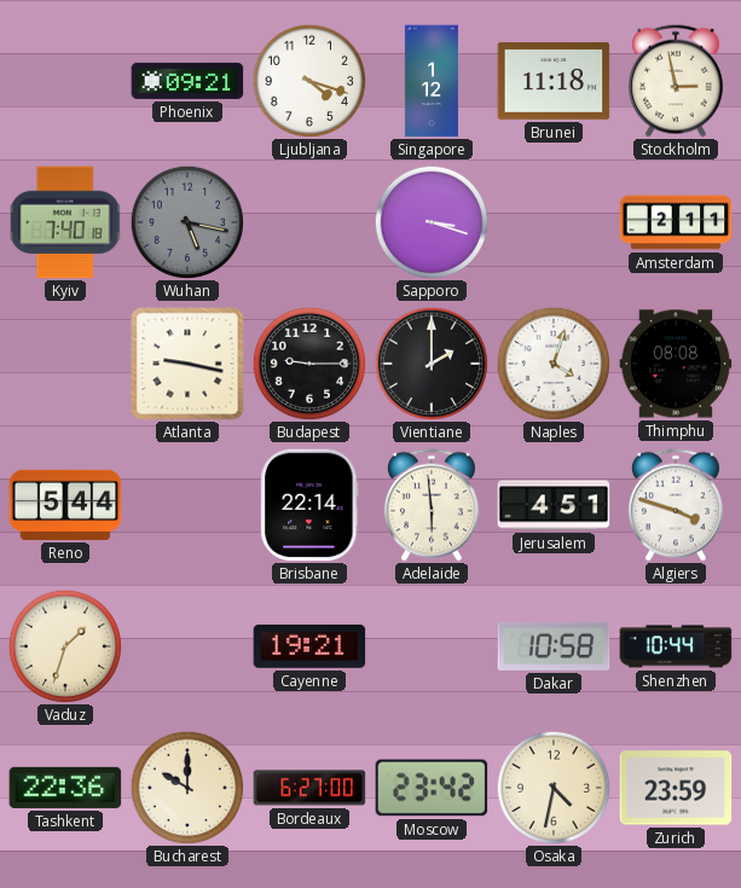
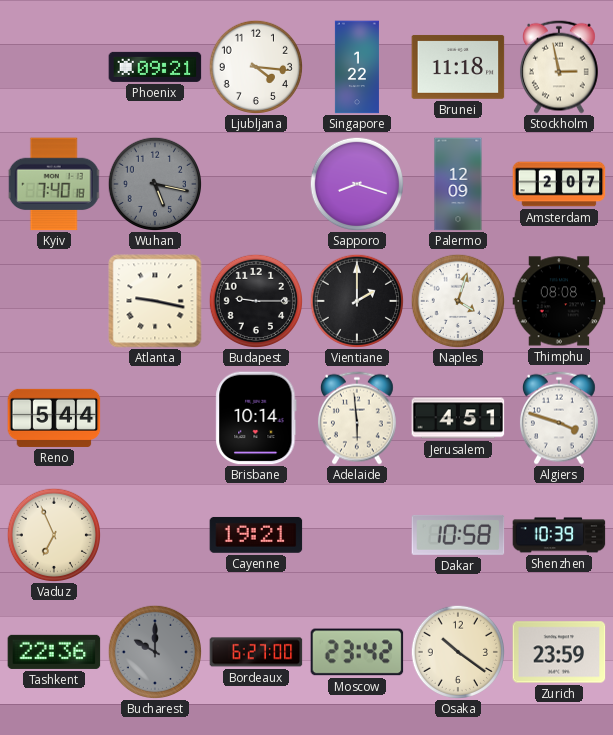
Ljubljana: 4:18 -> 4:16
Singapore: 1:12 -> 1:22
Sapporo: 3:18 -> 8:18
Palermo: none -> 12:09
Amsterdam: 2:11 -> 2:07
Brisbane: 22:14 -> 10:14
Vaduz: 1:33 -> 6:56
Shenzhen: 10:44 -> 10:39
Bucharest dial: cream -> grey
Osaka: 4:32 -> 10:21
